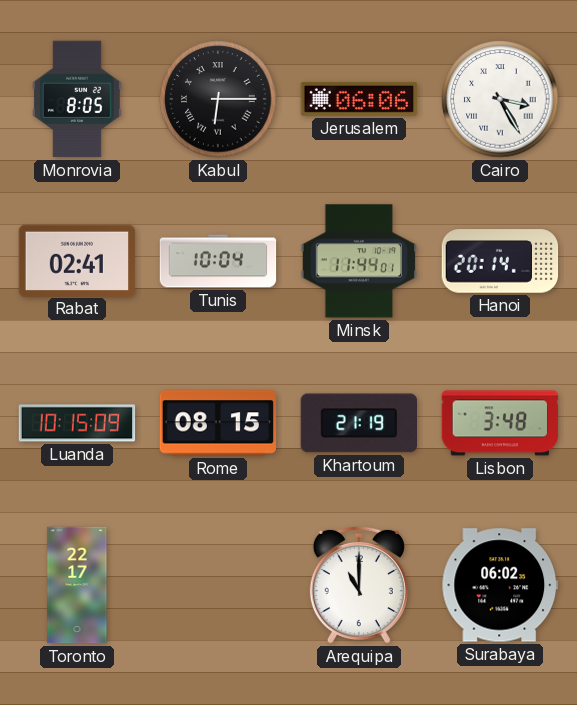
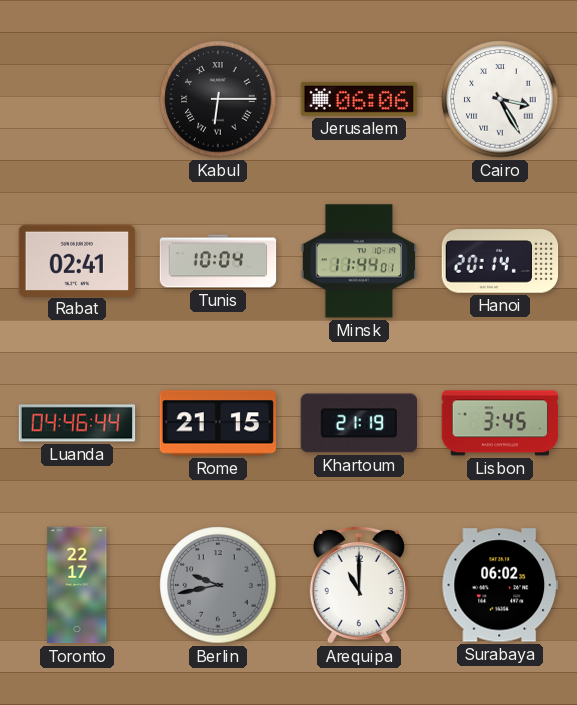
Monrovia: 8:05 -> none
Luanda: 10:15 -> 04:46
Rome: 08:15 -> 21:15
Lisbon: 3:48 -> 3:45
Berlin: none -> 9:43
